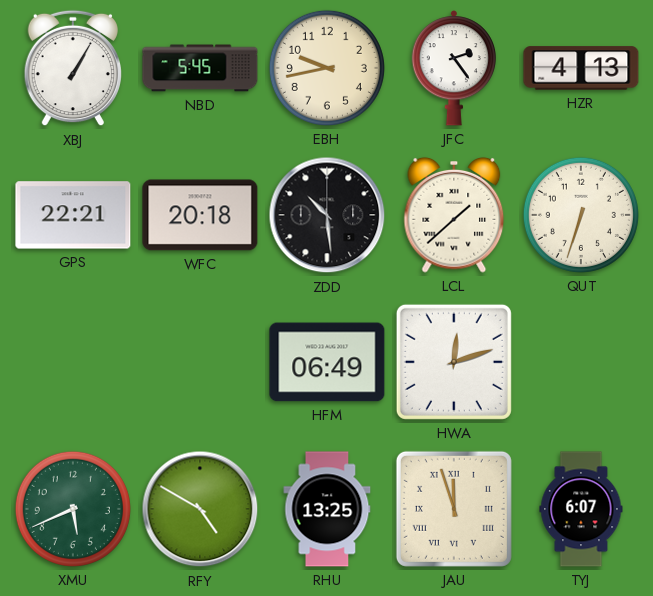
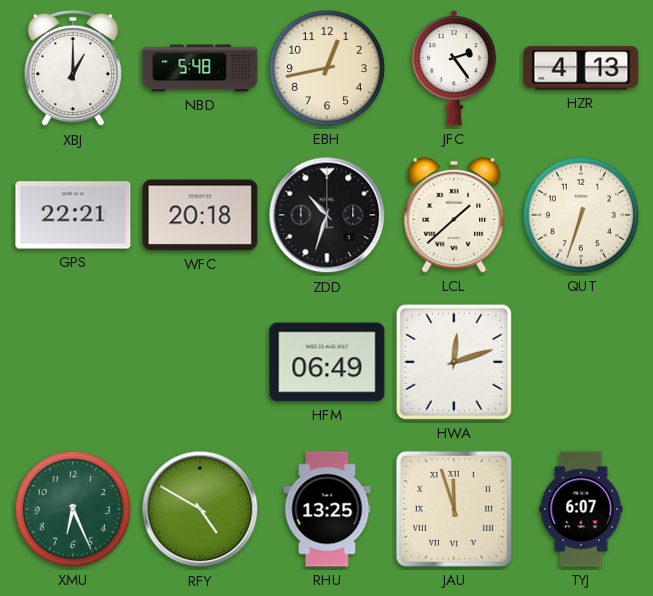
XBJ: 1:05 -> 1:00
NBD: 5:45 -> 5:48
EBH: 9:43 -> 12:43
ZDD: 10:29 -> 10:33
XMU: 5:41 -> 6:26
